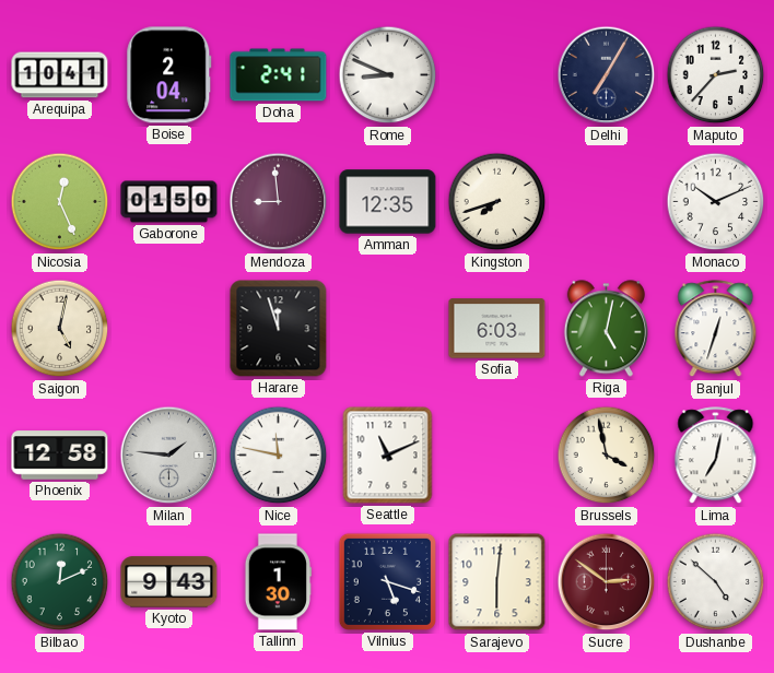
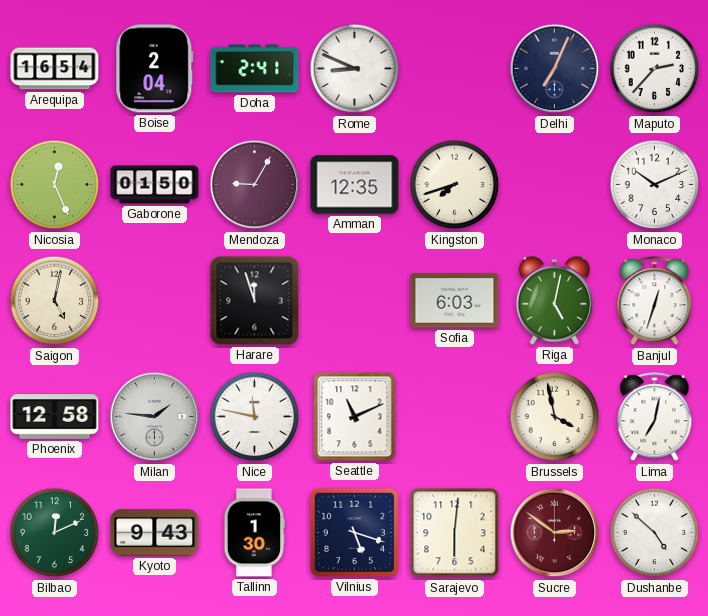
Arequipa: 10:41 -> 16:54
Delhi: 7:05 -> 7:04
Mendoza: 8:59 -> 9:05
